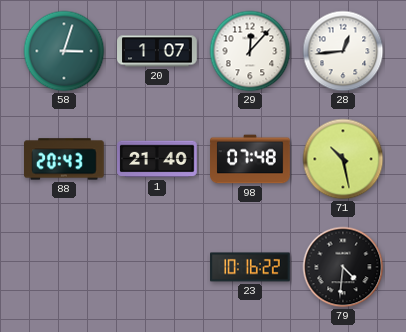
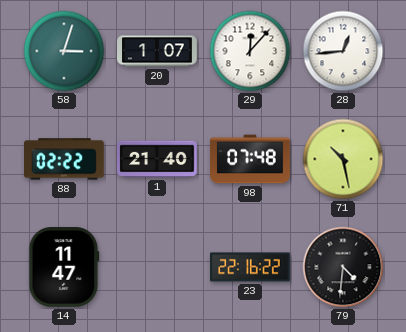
88: 20:43 -> 02:22
14: none -> 11:47
23: 10:16 -> 22:16
